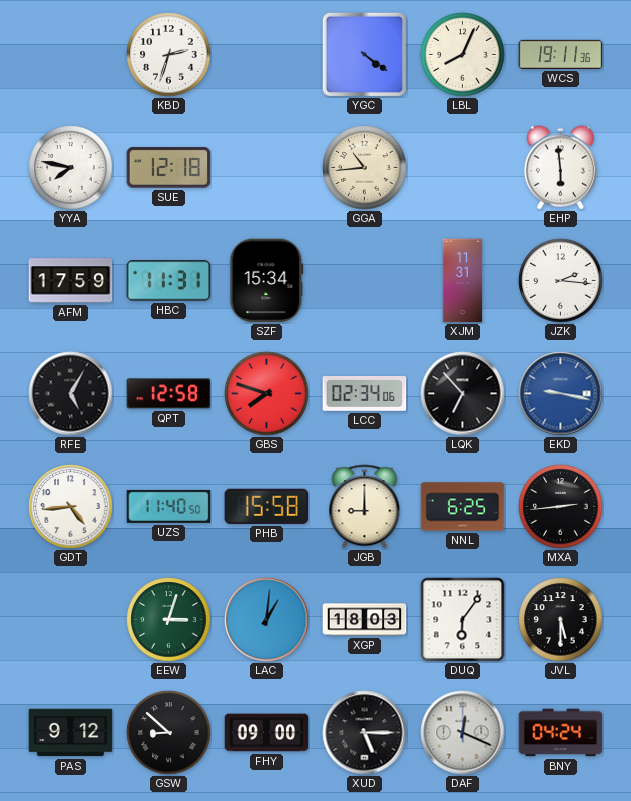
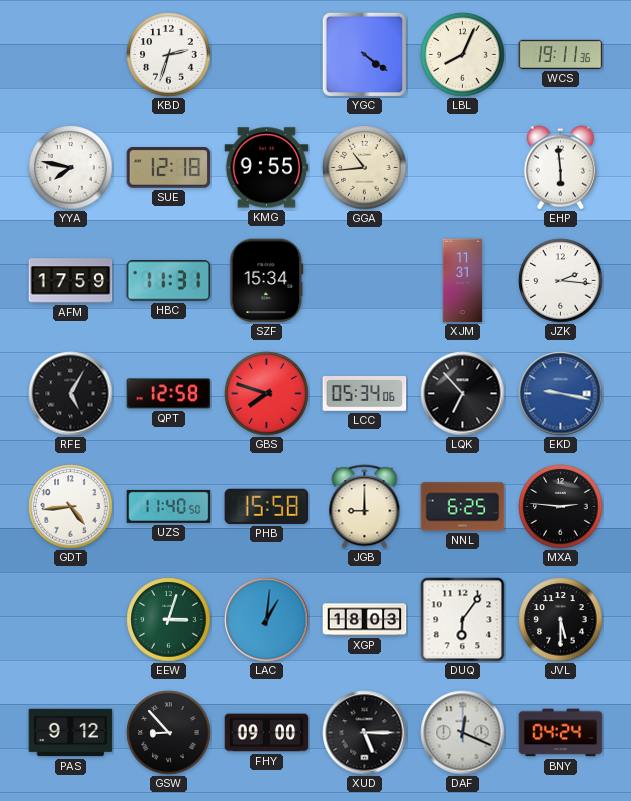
KMG: none -> 9:55
LCC: 02:34 -> 05:34
MXA: 2:44 -> 2:46
GSW: 8:52 -> 8:53
